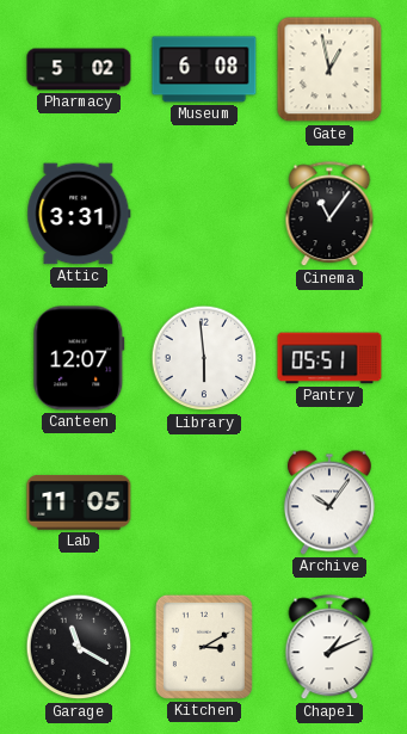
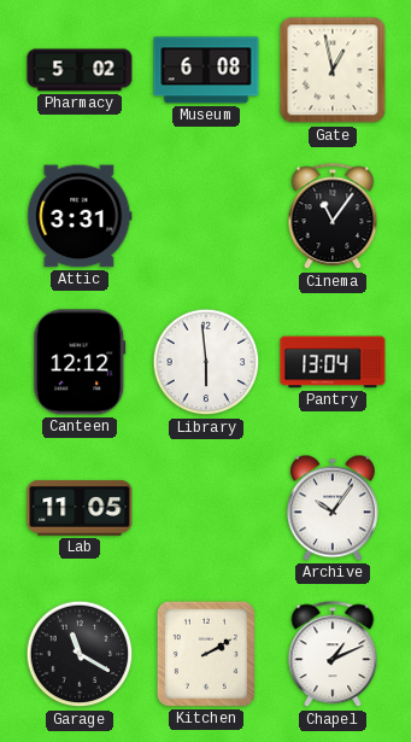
Canteen: 12:07 -> 12:12
Pantry: 05:51 -> 13:04
Kitchen: 3:10 -> 2:10
